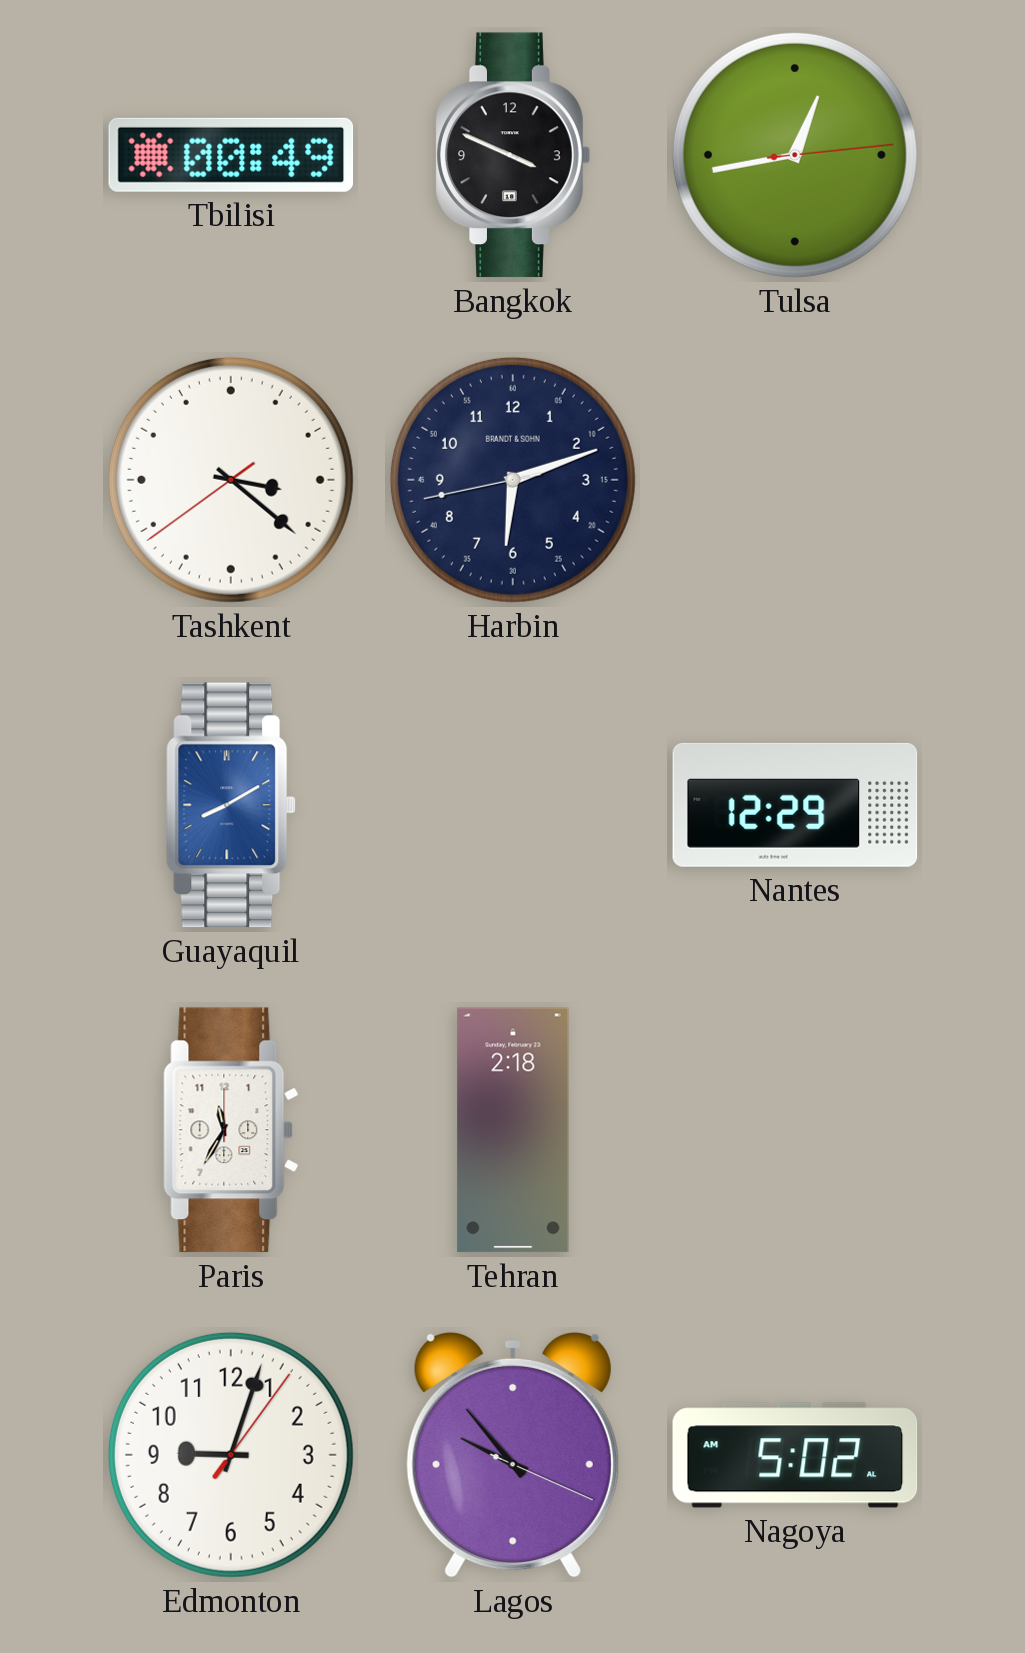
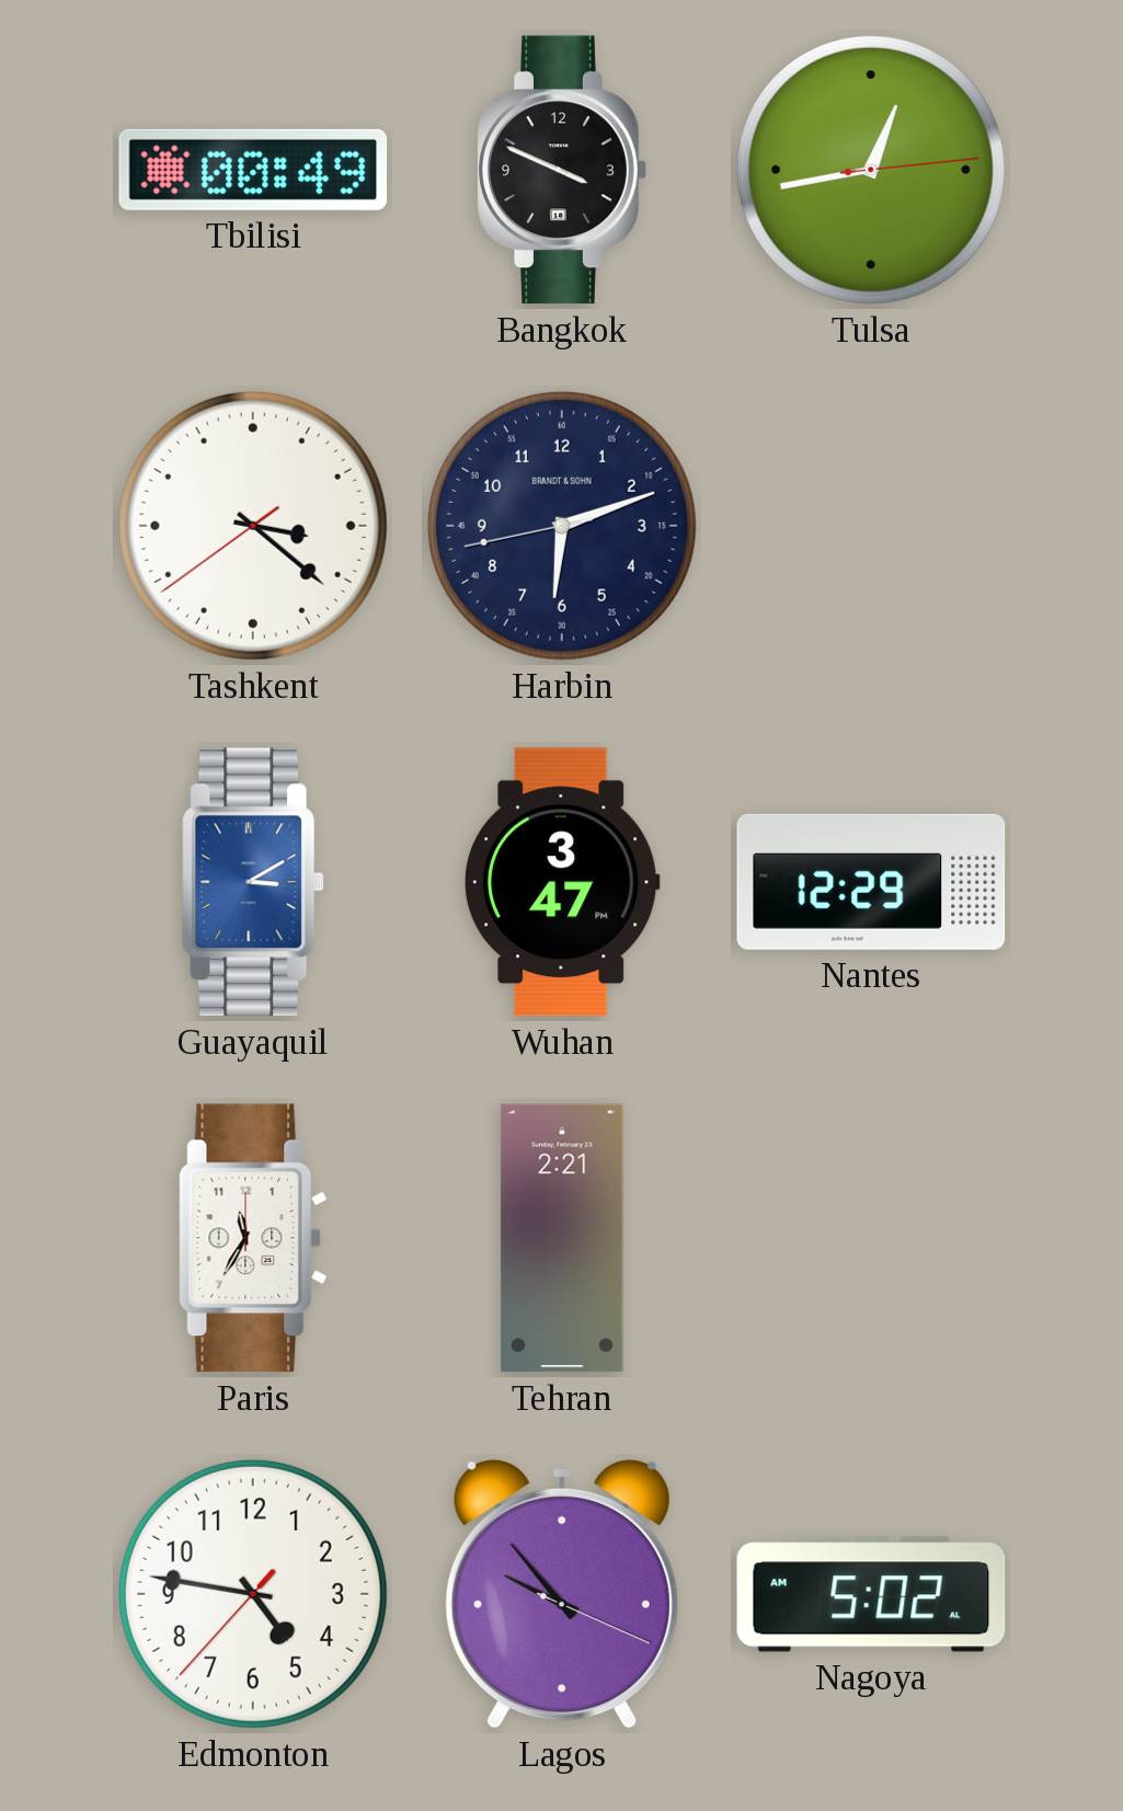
Guayaquil: 8:10 -> 3:10
Wuhan: none -> 3:47
Tehran: 2:18 -> 2:21
Edmonton: 9:03 -> 4:46
